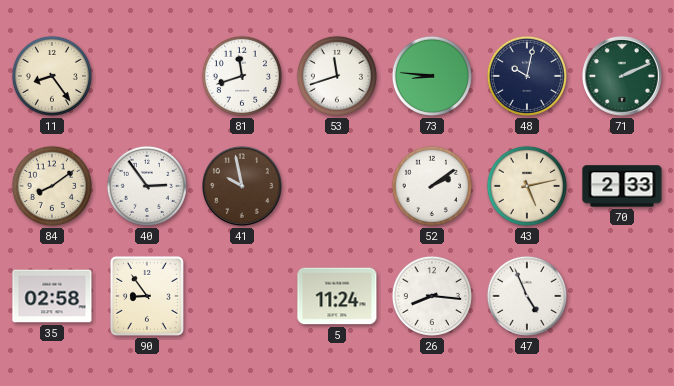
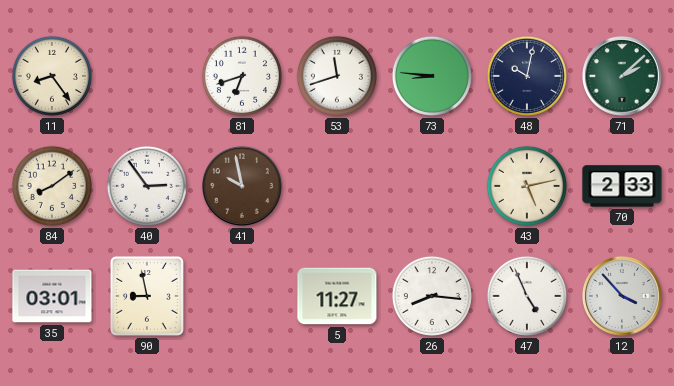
81: 11:42 -> 6:42
71: 2:11 -> 2:08
52: 2:09 -> none
35: 02:58 -> 03:01
90: 8:54 -> 8:58
5: 11:24 -> 11:27
12: none -> 3:53
